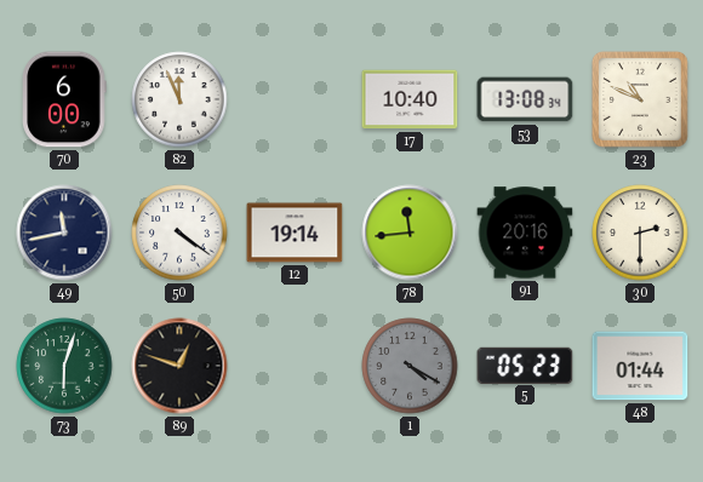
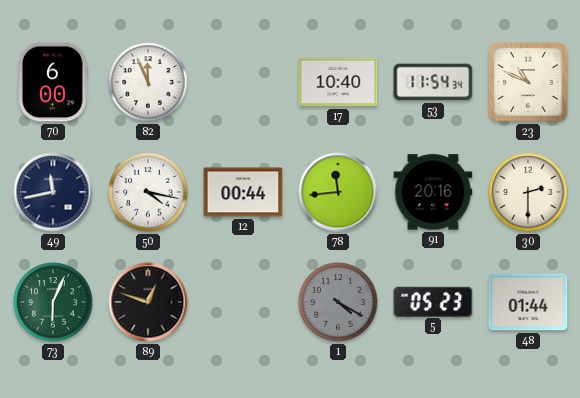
53: 13:08 -> 11:54
50: 4:21 -> 4:17
12: 19:14 -> 00:44
73: 6:03 -> 6:04
